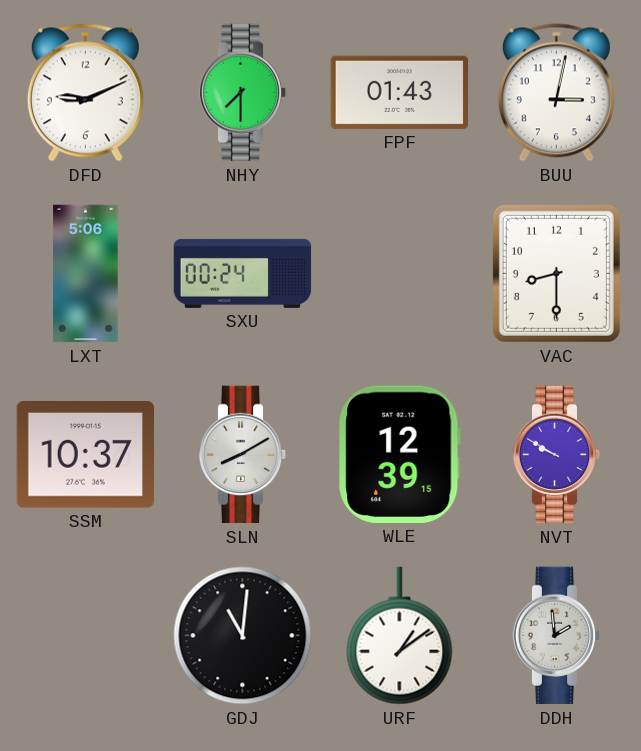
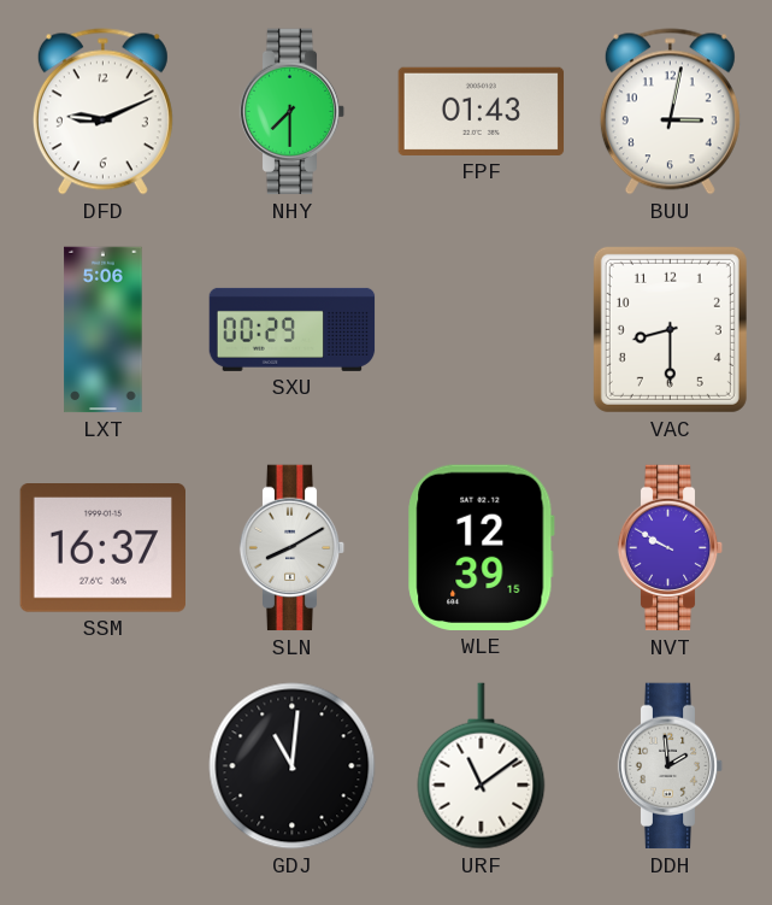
SXU: 00:24 -> 00:29
SSM: 10:37 -> 16:37
URF: 1:09 -> 11:09
